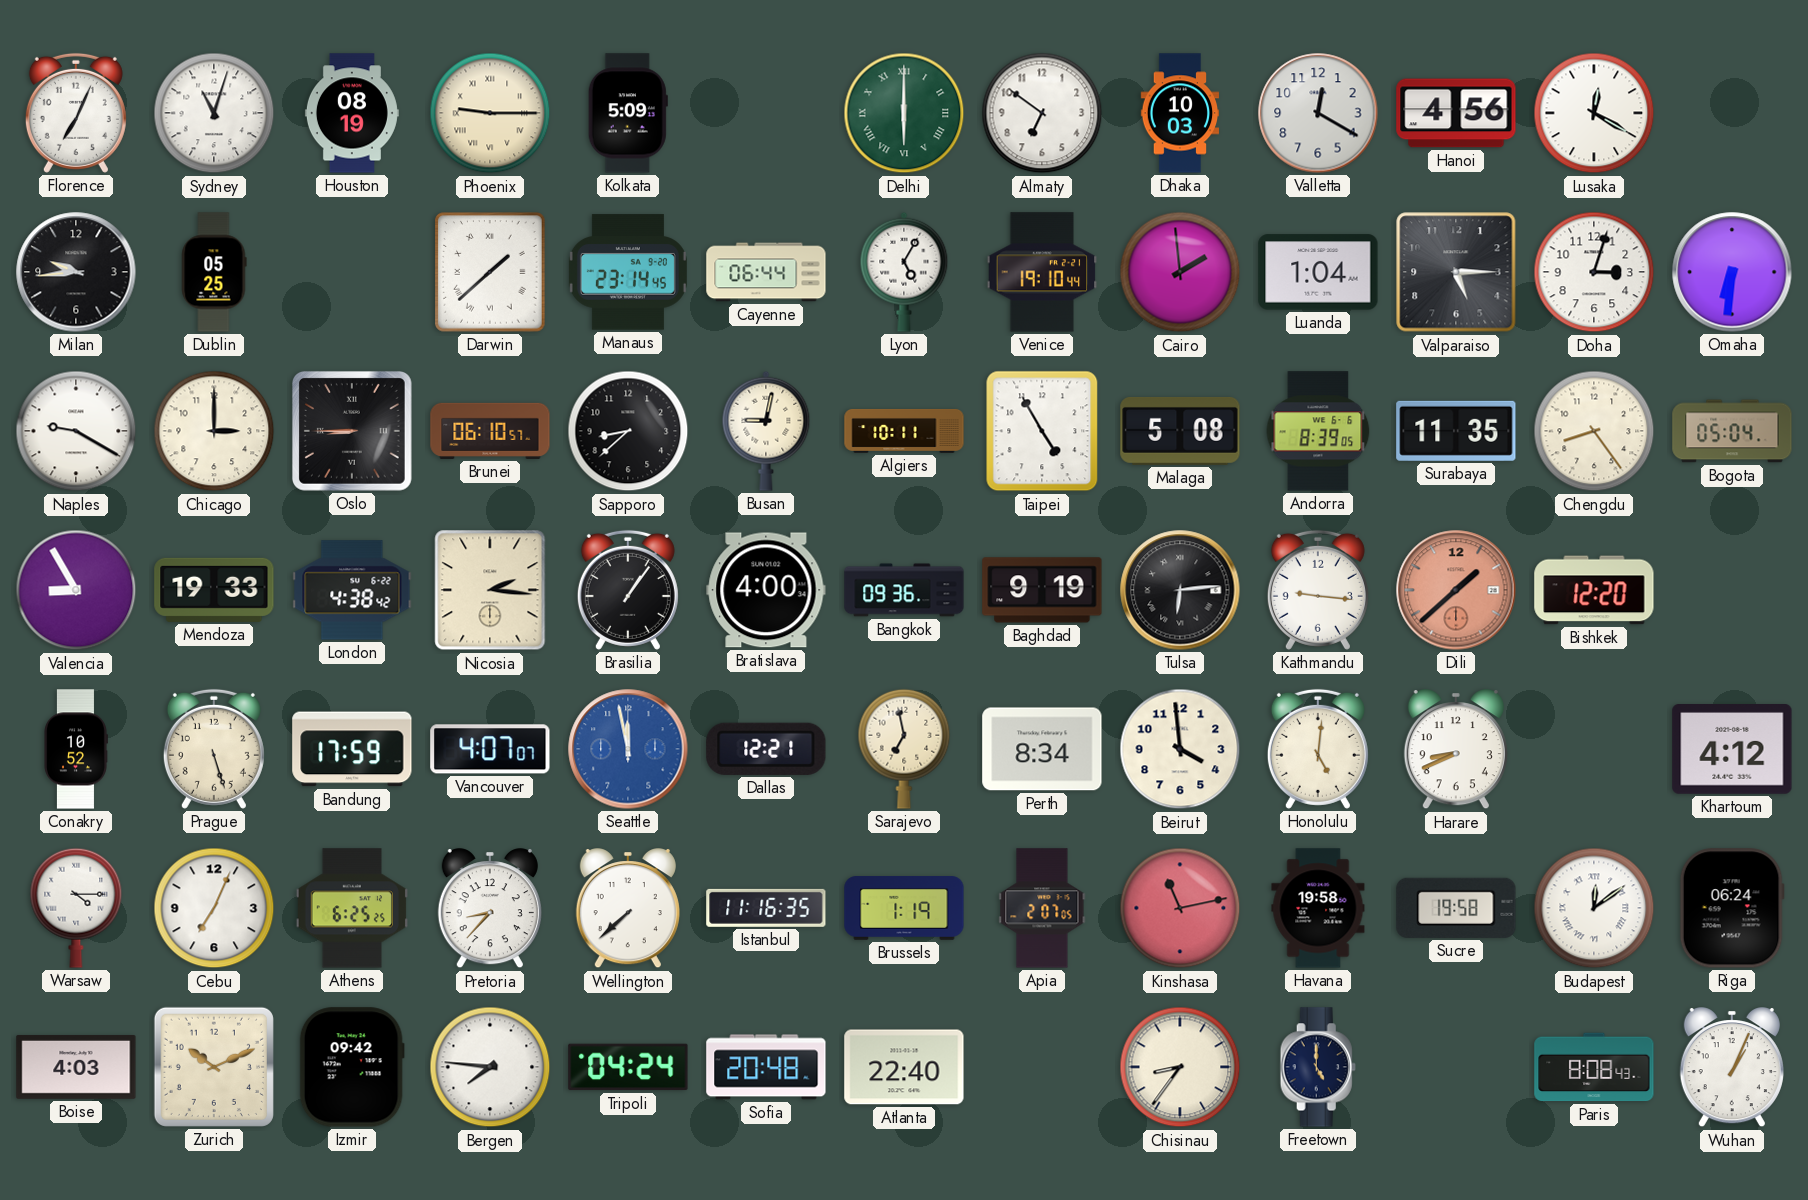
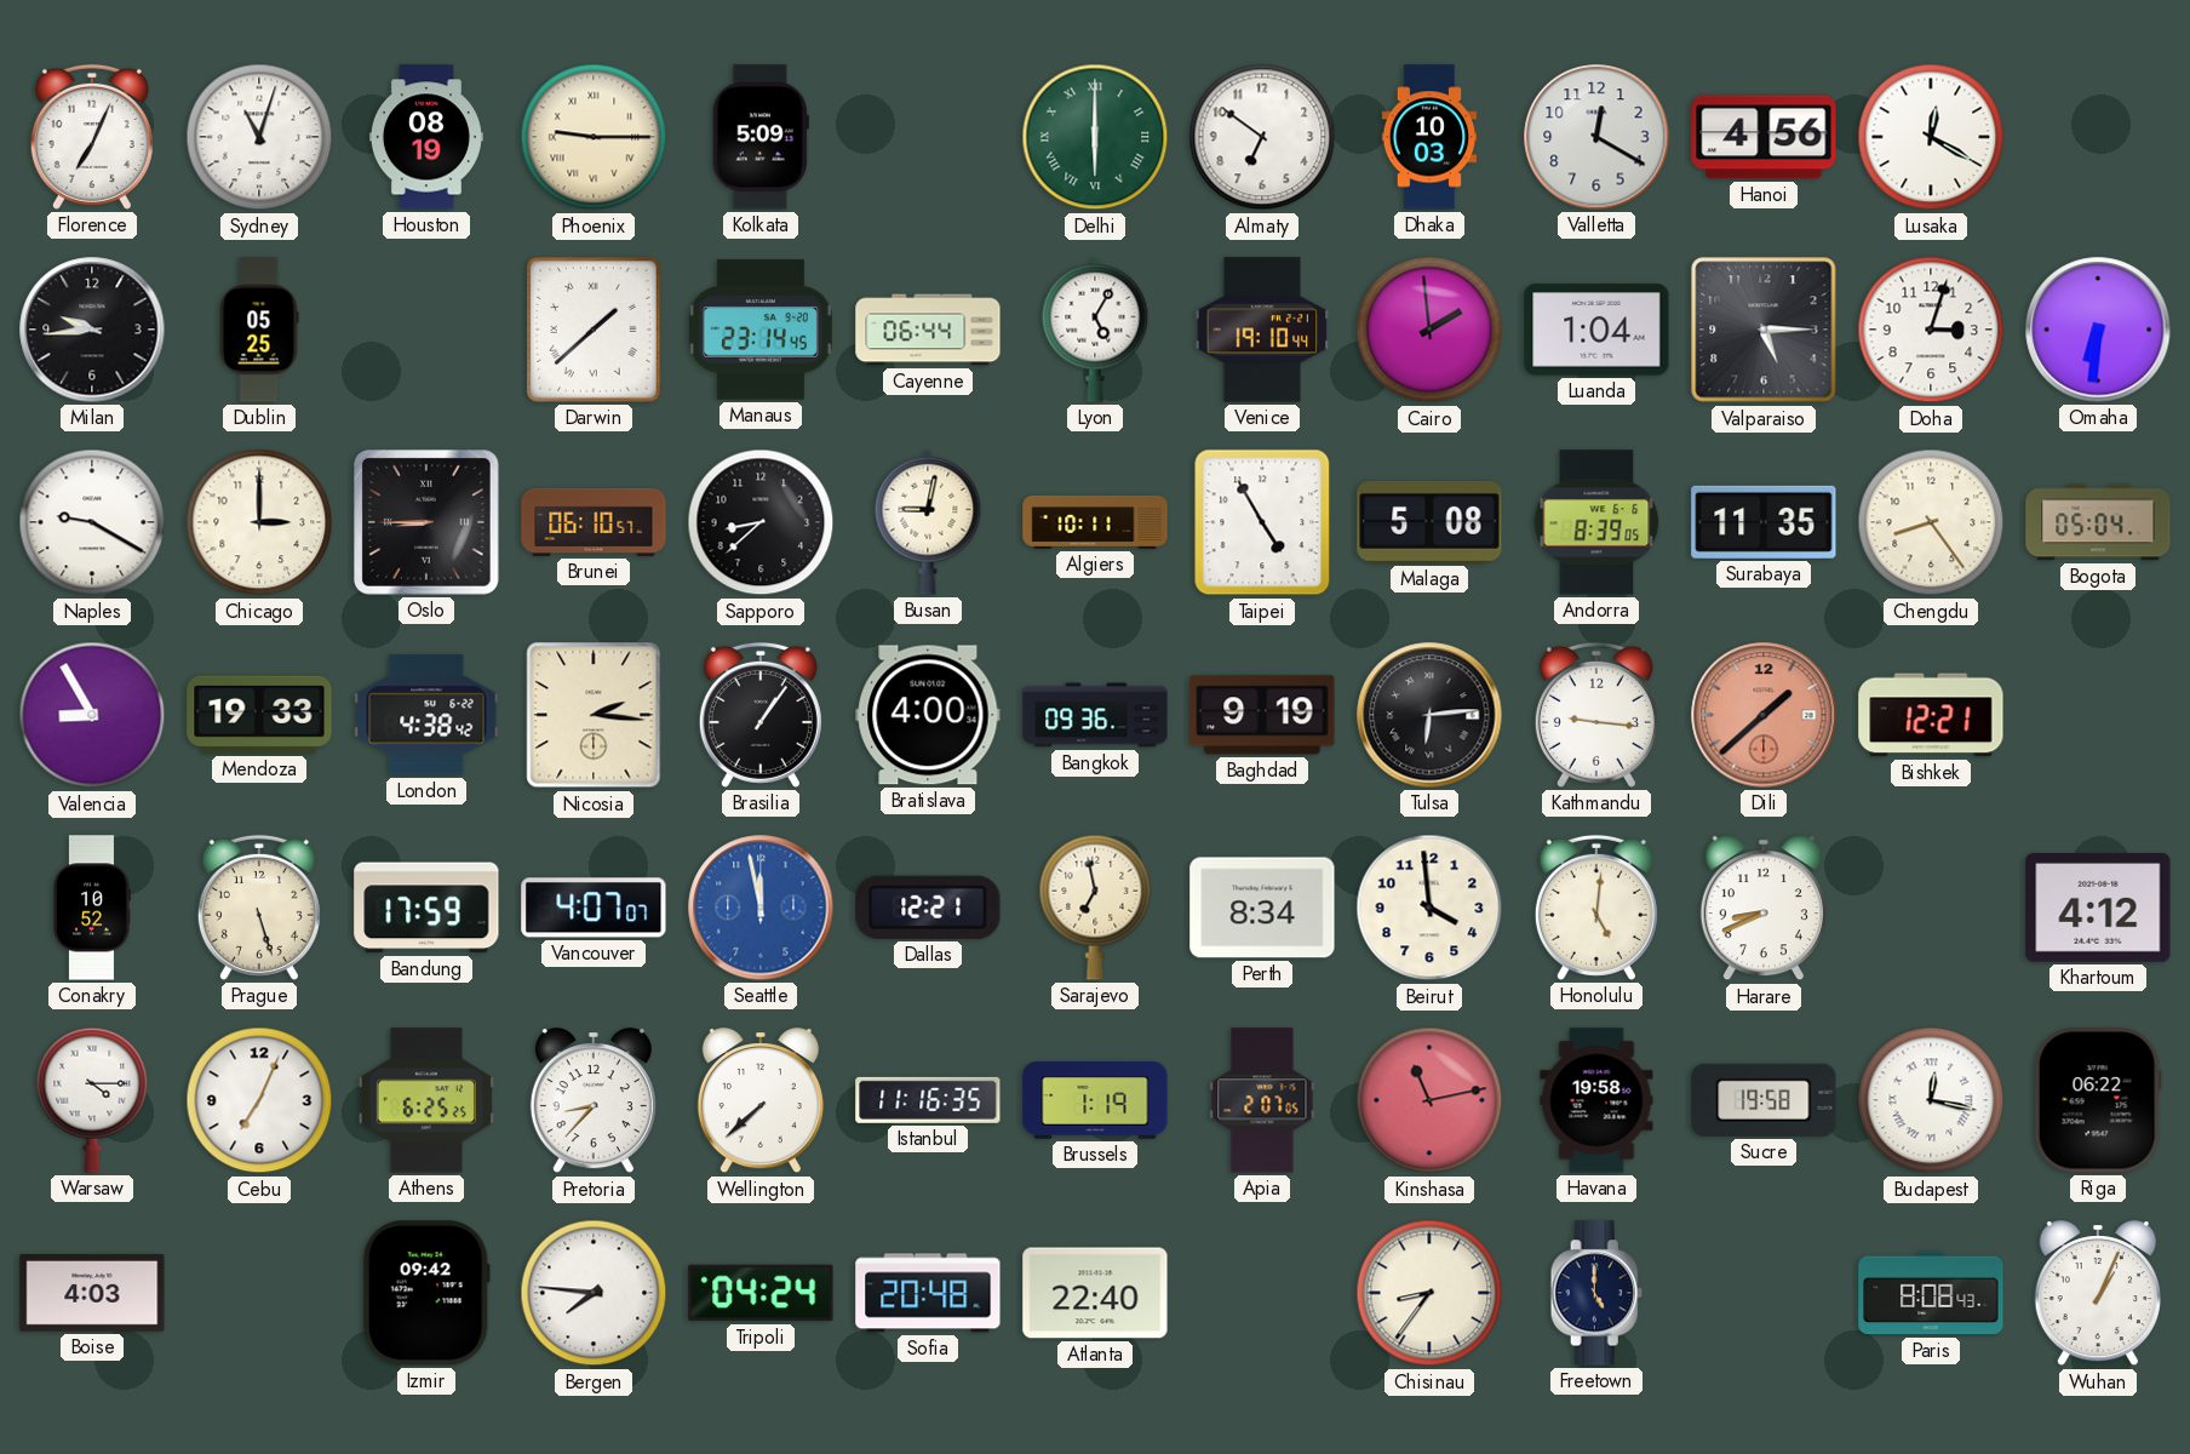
Bishkek: 12:20 -> 12:21
Budapest: 12:09 -> 12:17
Riga: 06:24 -> 06:22
Zurich: 10:11 -> none
